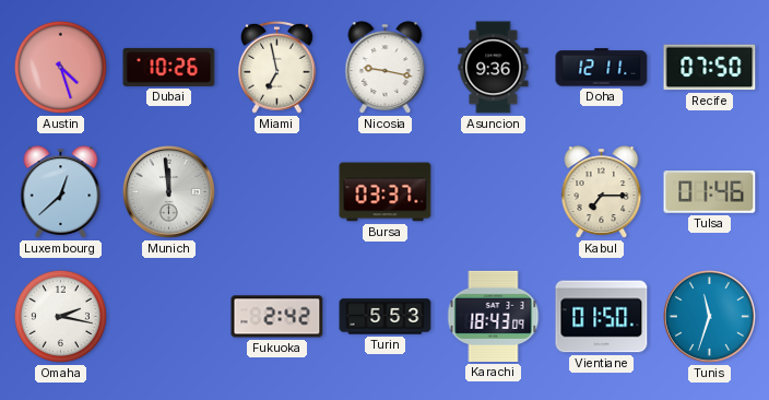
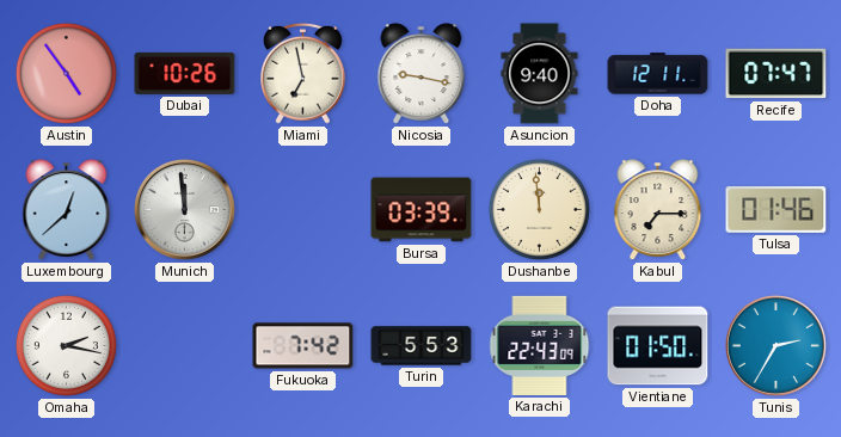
Austin: 4:27 -> 4:54
Asuncion: 9:36 -> 9:40
Recife: 07:50 -> 07:47
Bursa: 03:37 -> 03:39
Dushanbe: none -> 11:59
Fukuoka: 2:42 -> 7:42
Karachi: 18:43 -> 22:43
Tunis: 11:33 -> 2:35
